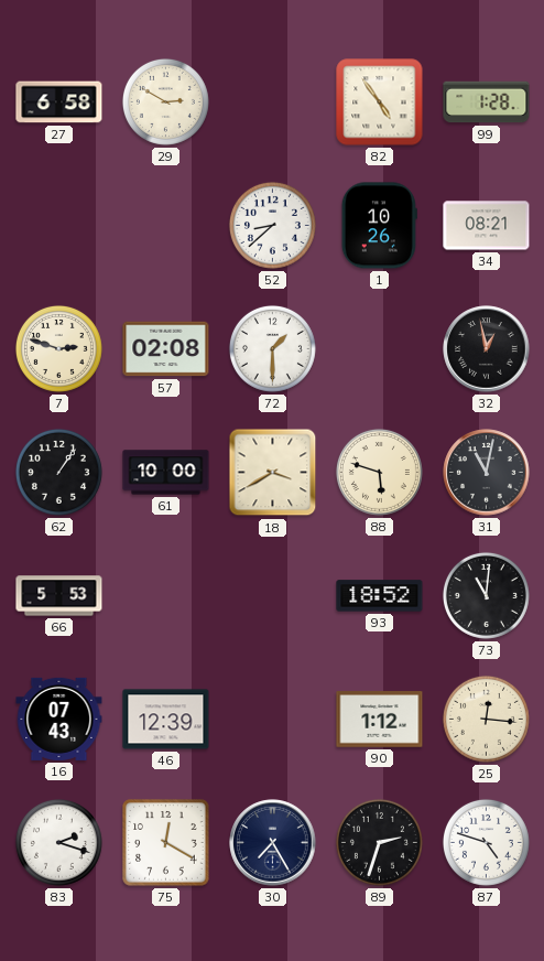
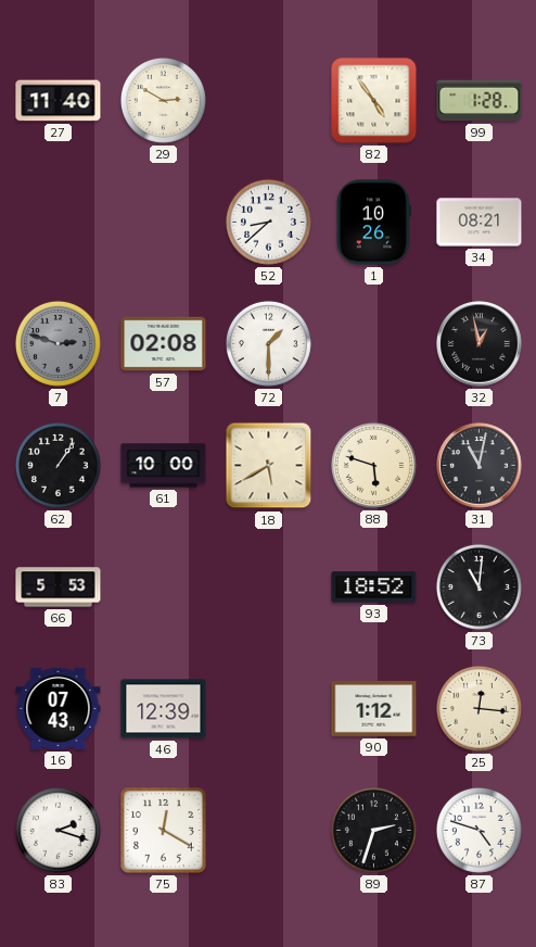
27: 6:58 -> 11:40
7 dial: cream -> grey
18: 3:40 -> 5:40
30: 7:25 -> none
